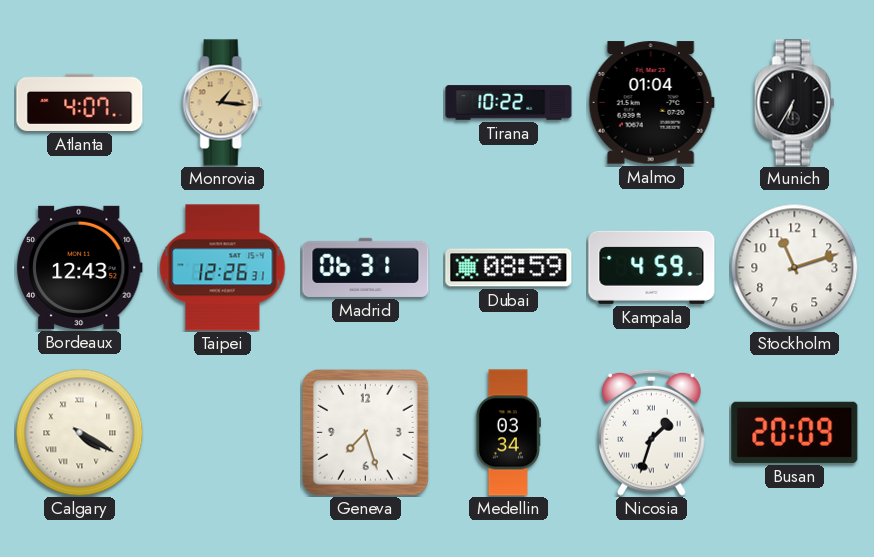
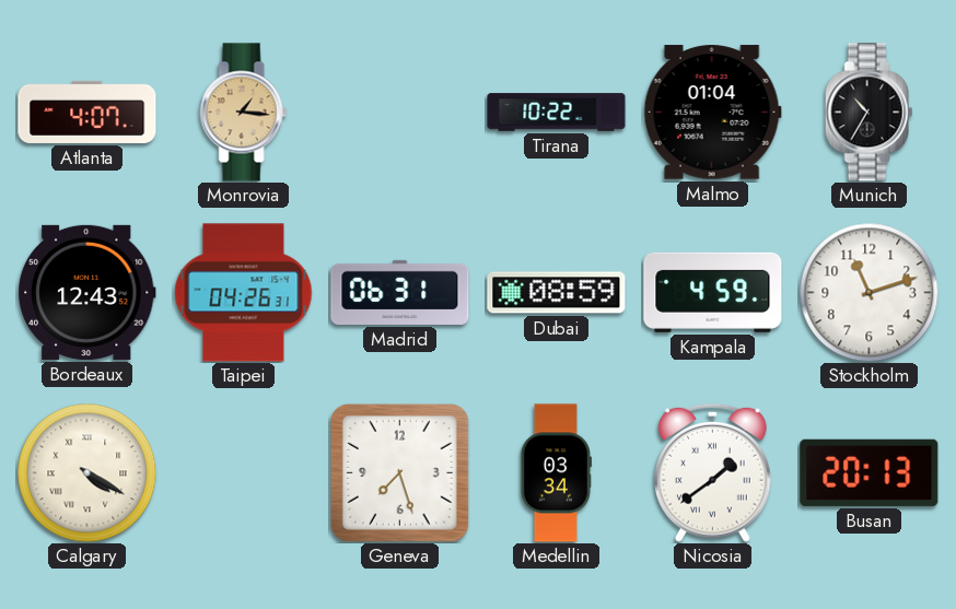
Munich: 6:35 -> 10:35
Taipei: 12:26 -> 04:26
Nicosia: 1:33 -> 1:39
Busan: 20:09 -> 20:13
